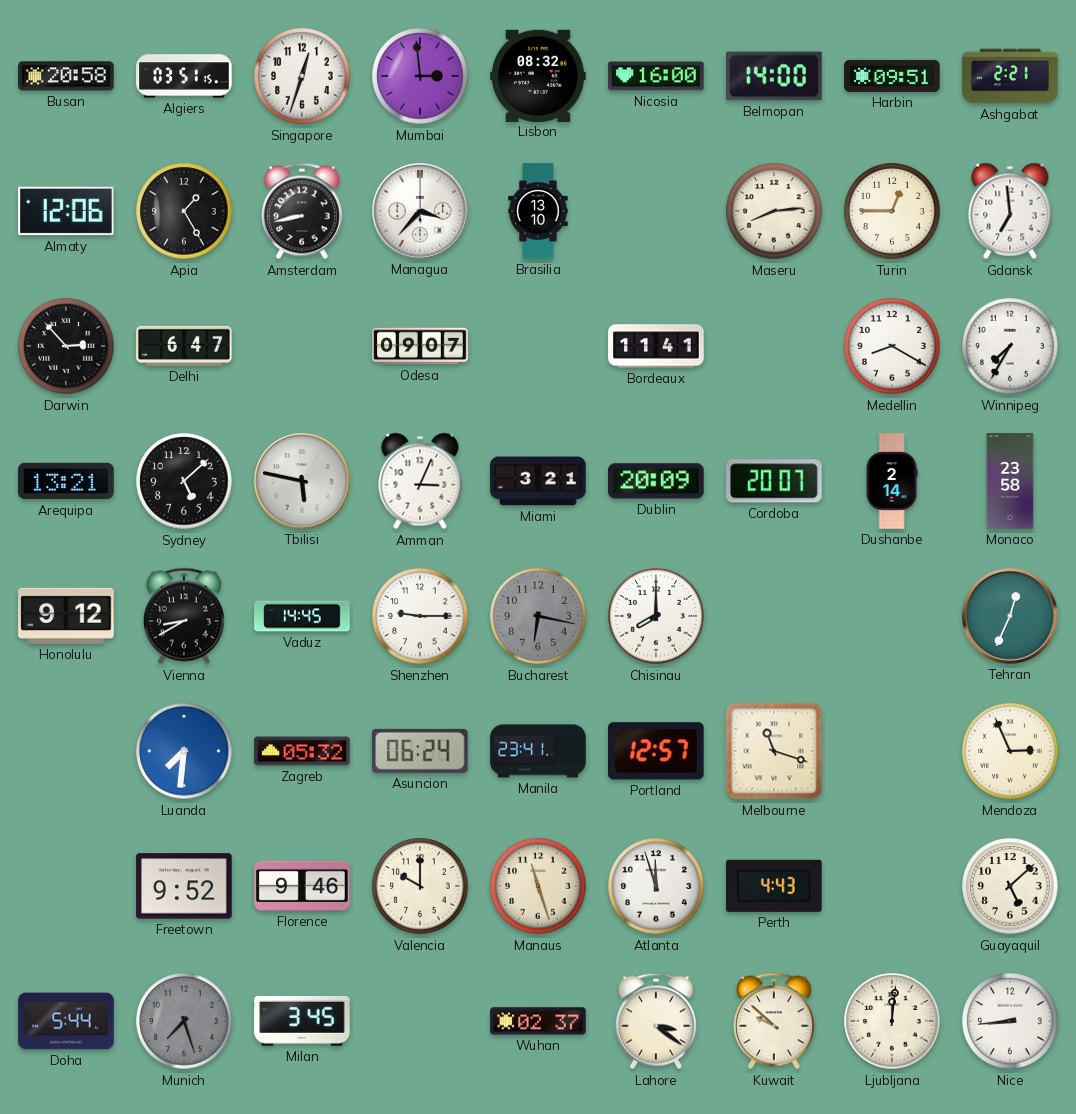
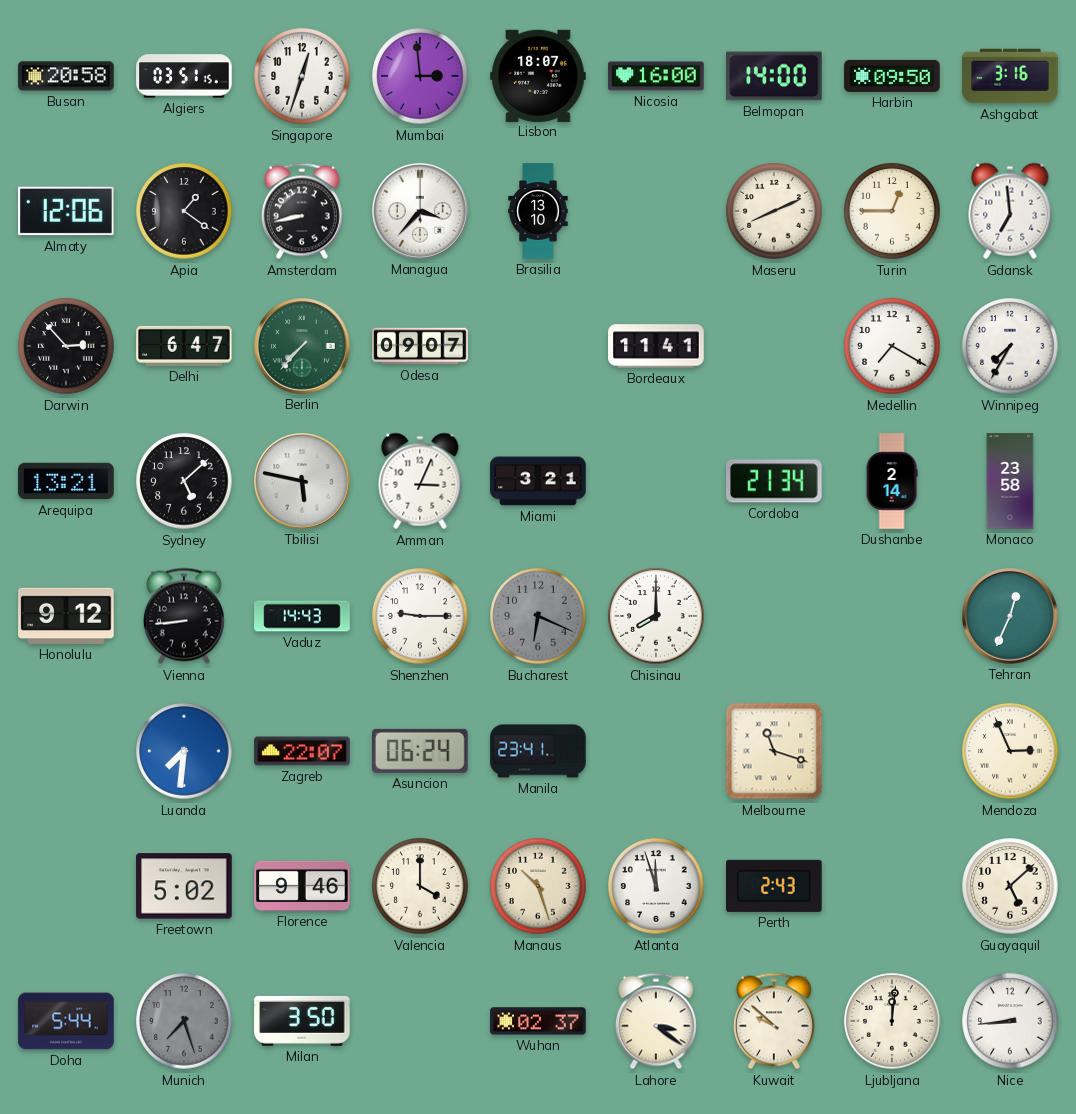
Lisbon: 08:32 -> 18:07
Harbin: 09:51 -> 09:50
Ashgabat: 2:21 -> 3:16
Apia: 1:25 -> 1:21
Maseru: 8:14 -> 8:11
Berlin: none -> 7:37
Medellin: 8:20 -> 7:20
Dublin: 20:09 -> none
Cordoba: 20:07 -> 21:34
Vienna: 8:40 -> 8:44
Vaduz: 14:45 -> 14:43
Bucharest: 6:17 -> 6:19
Zagreb: 05:32 -> 22:07
Portland: 12:57 -> none
Freetown: 9:52 -> 5:02
Valencia: 10:00 -> 4:00
Manaus: 11:27 -> 10:27
Perth: 4:43 -> 2:43
Milan: 3:45 -> 3:50
